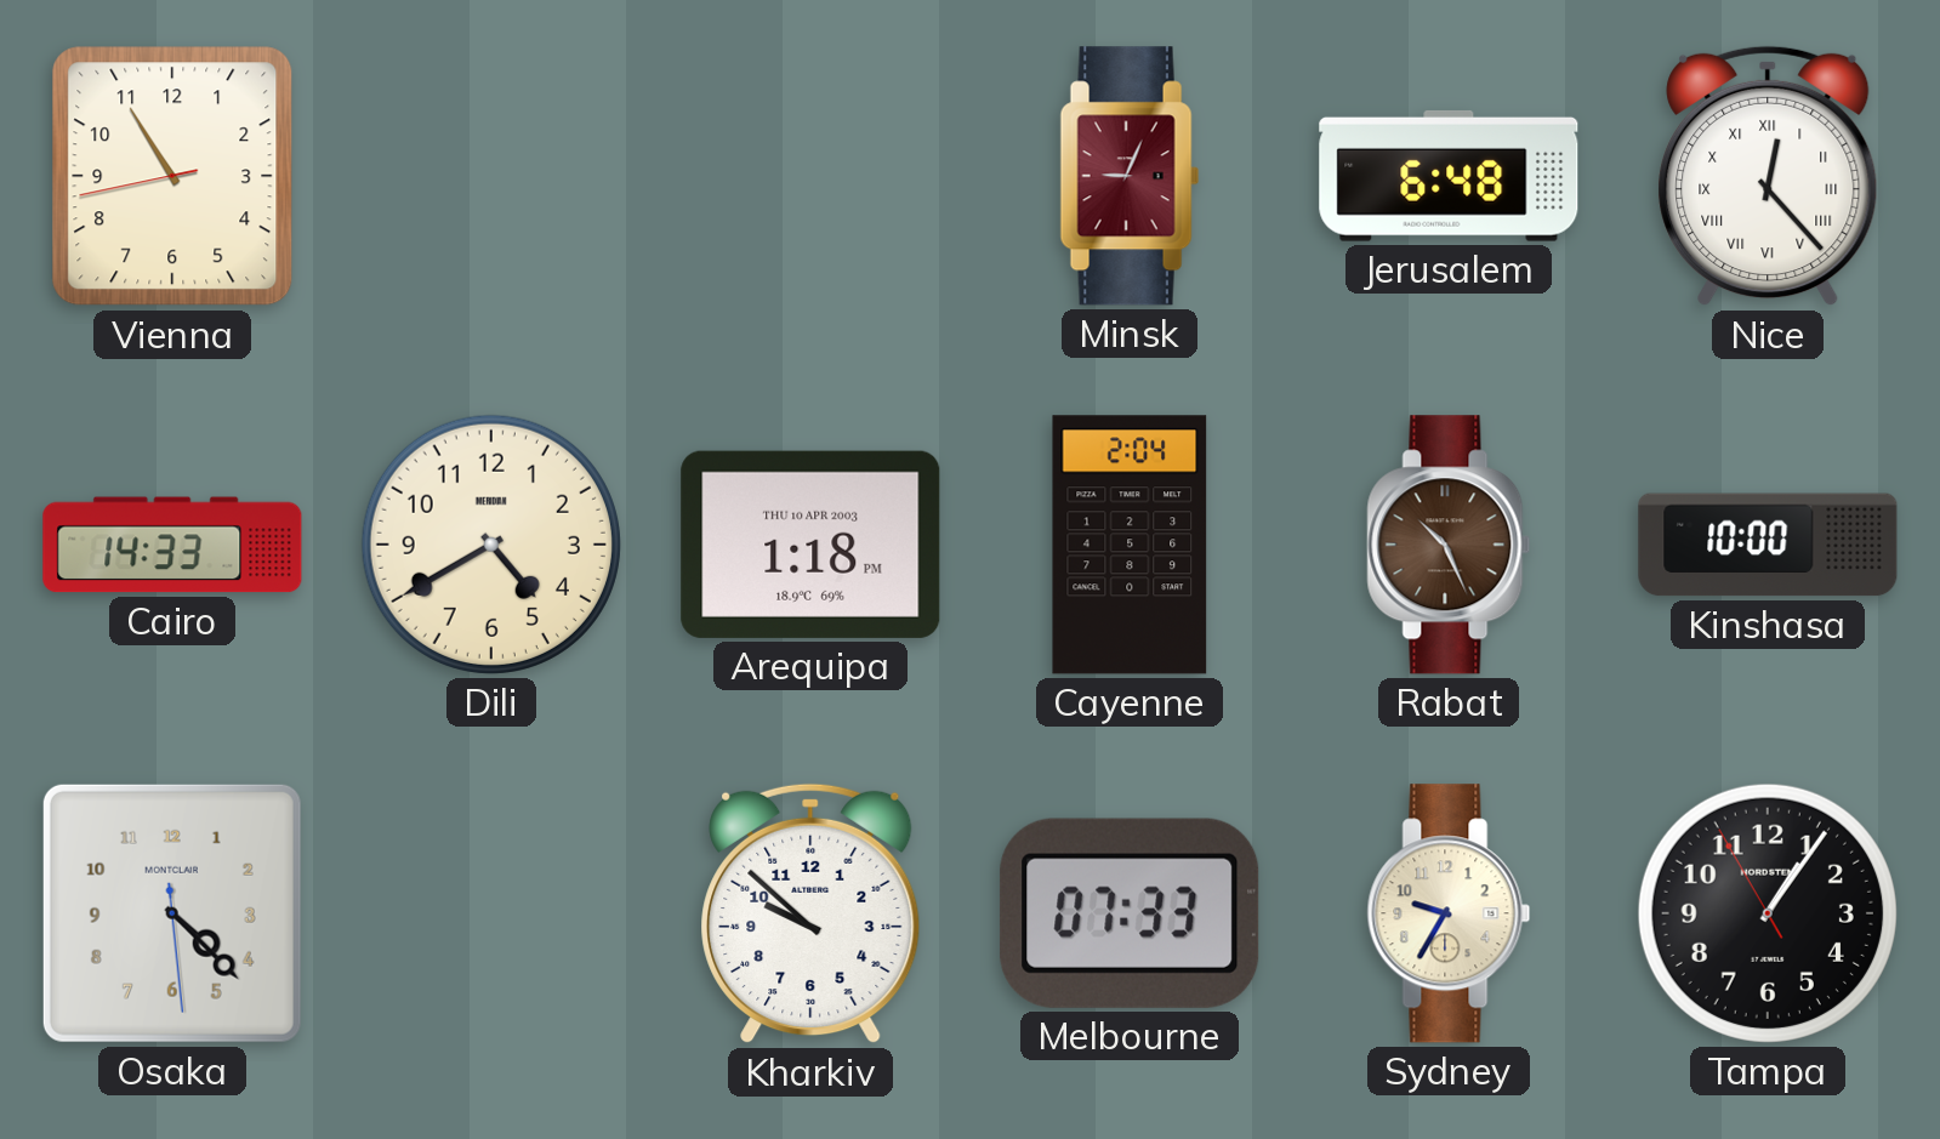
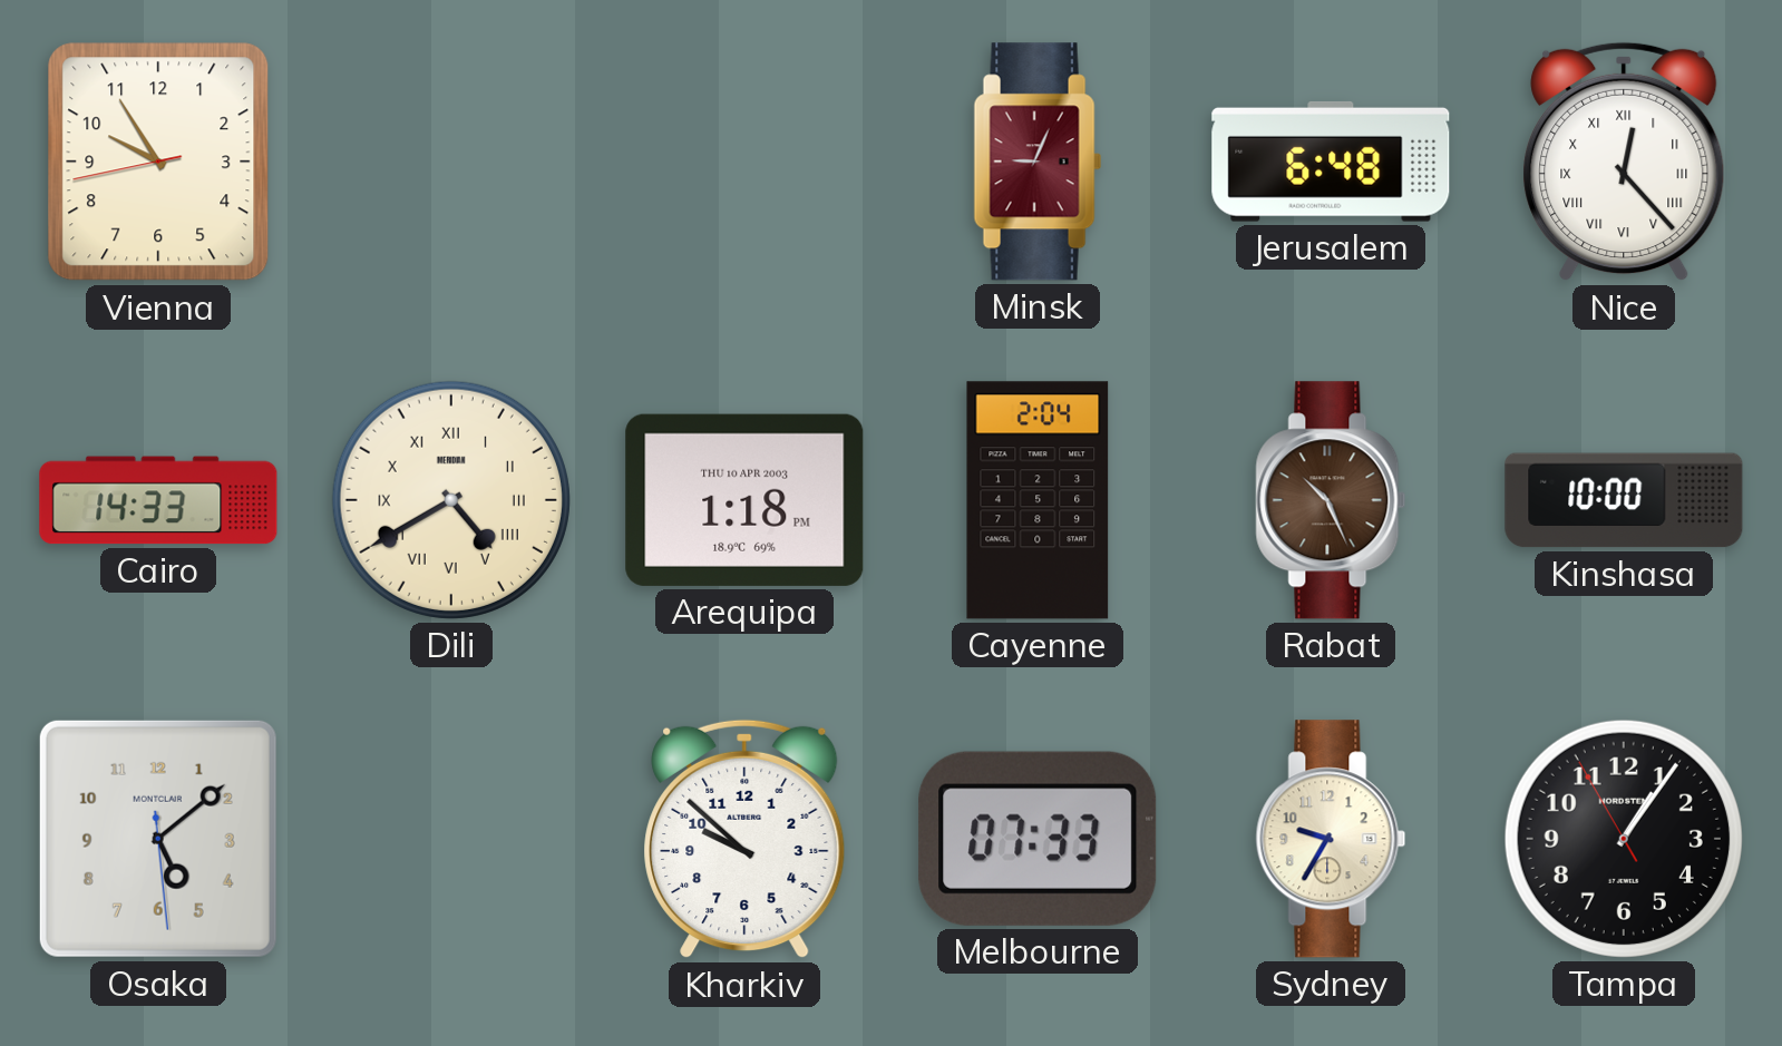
Vienna: 10:54 -> 9:54
Dili numerals: Arabic -> Roman
Osaka: 4:22 -> 5:08
